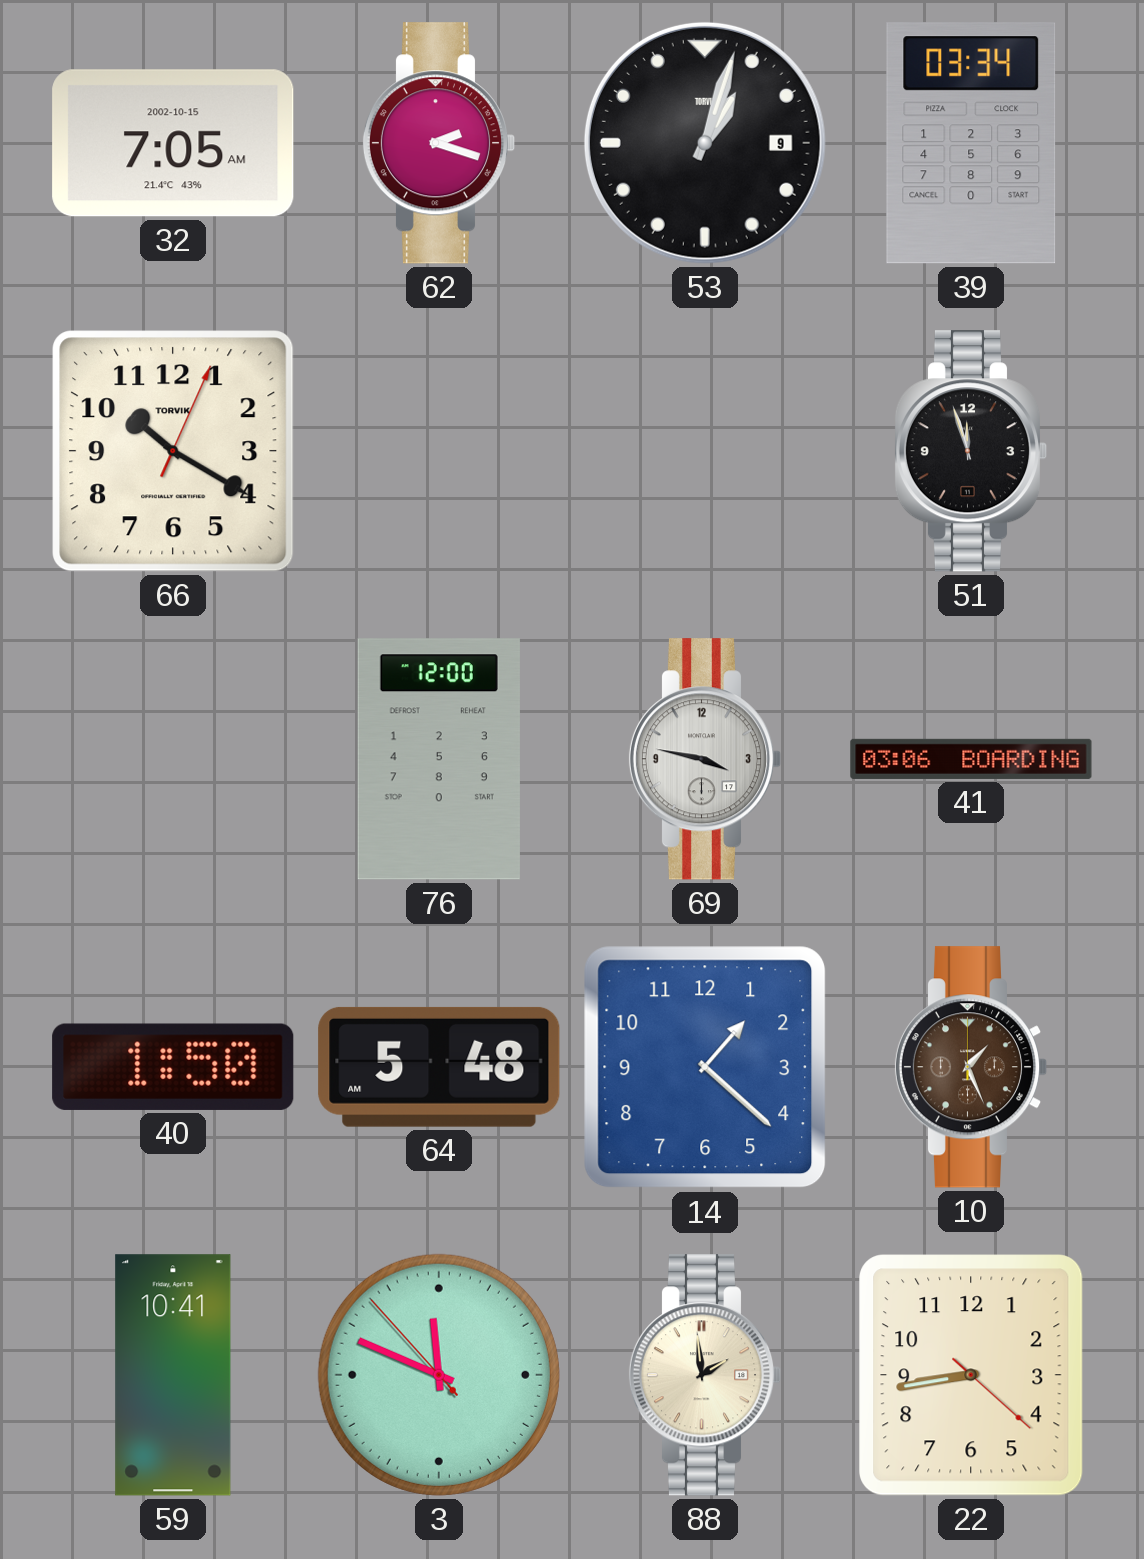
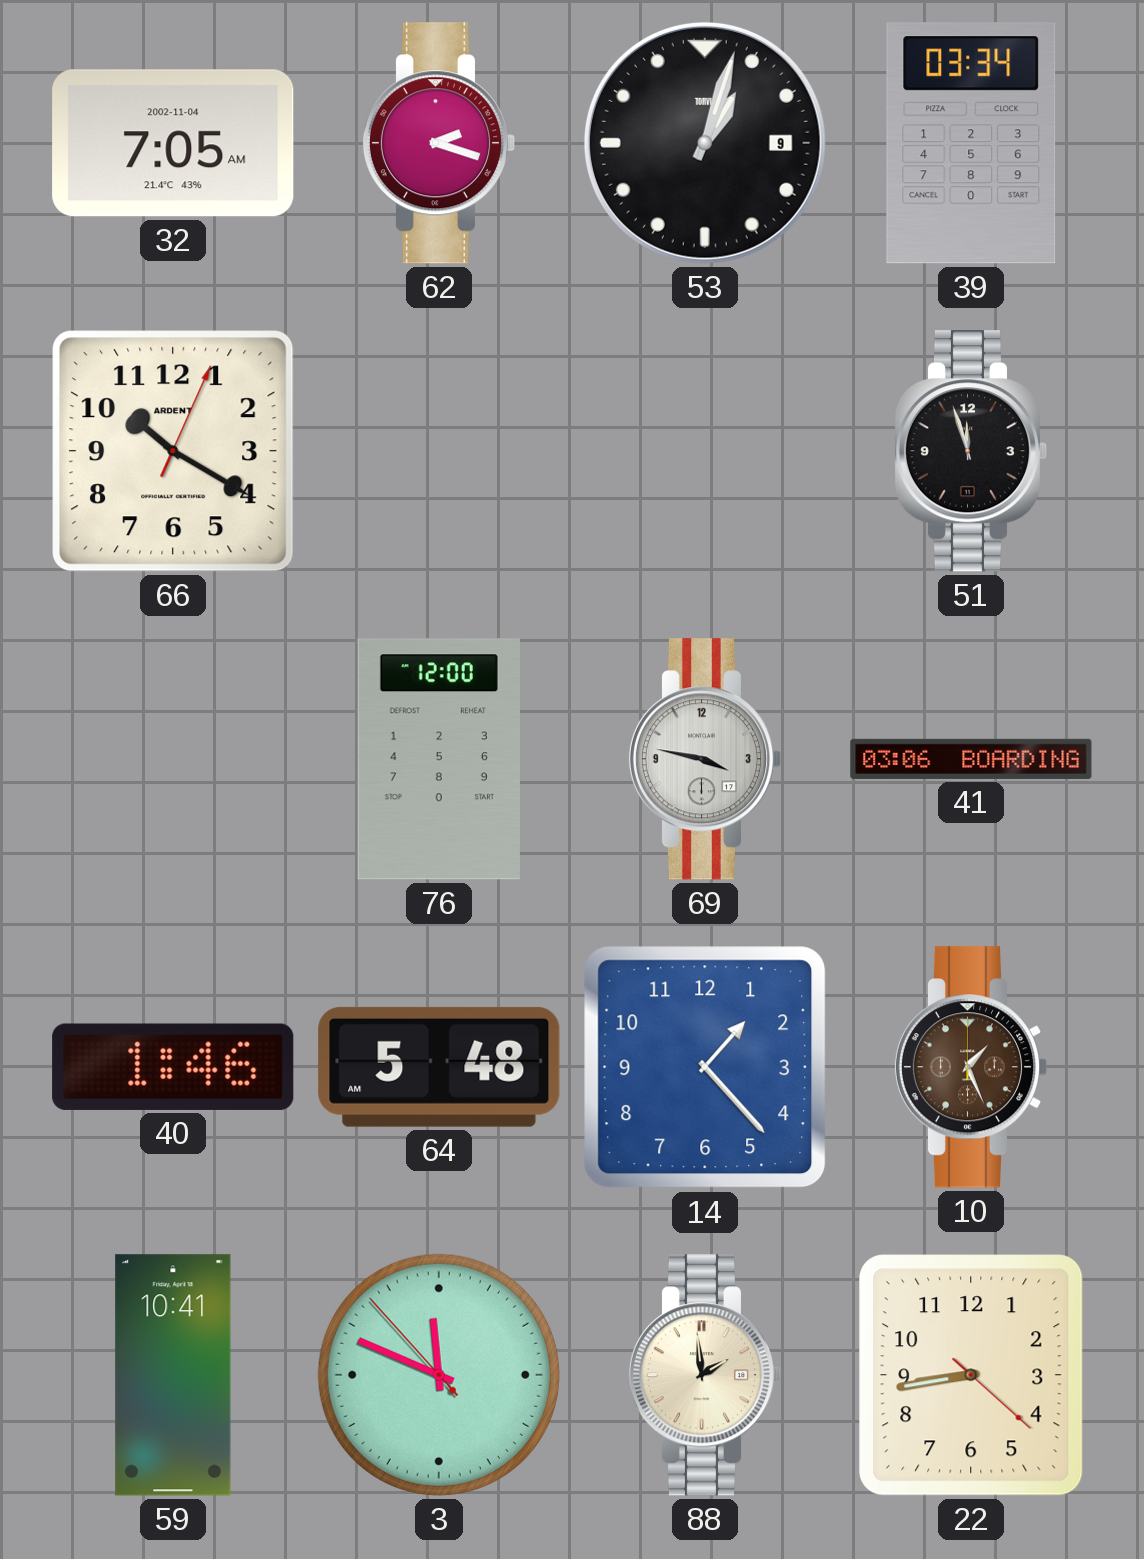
32 date: 2002-10-15 -> 2002-11-04
66 brand: TORVIK -> ARDENT
40: 1:50 -> 1:46
14: 1:22 -> 1:23
